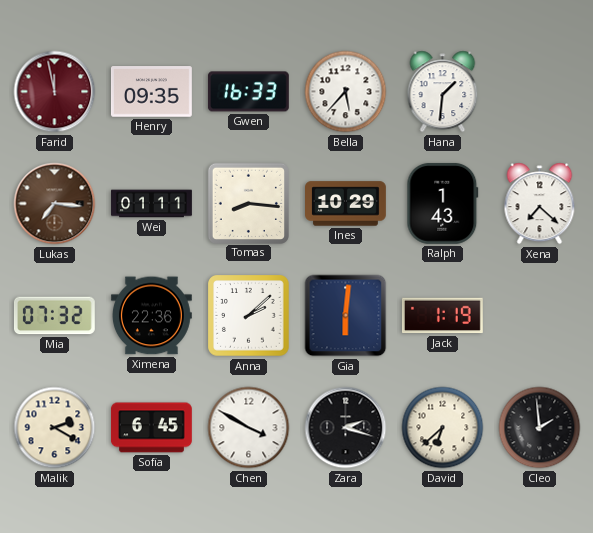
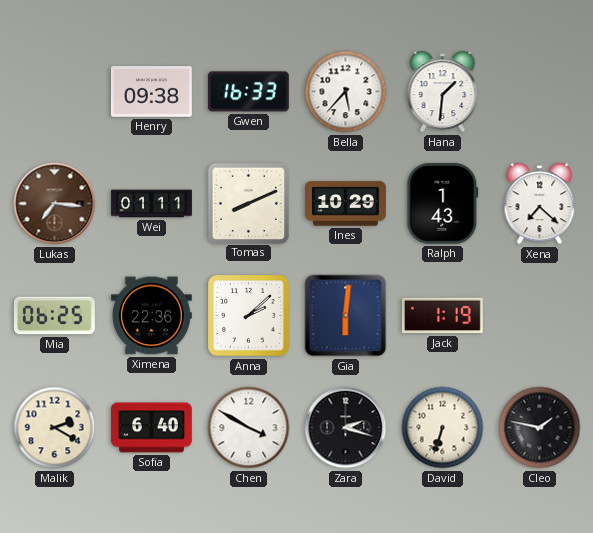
Farid: 11:58 -> none
Henry: 09:35 -> 09:38
Tomas: 8:16 -> 8:11
Mia: 07:32 -> 06:25
Sofia: 6:45 -> 6:40
David: 6:38 -> 6:33
Cleo: 1:59 -> 1:47
